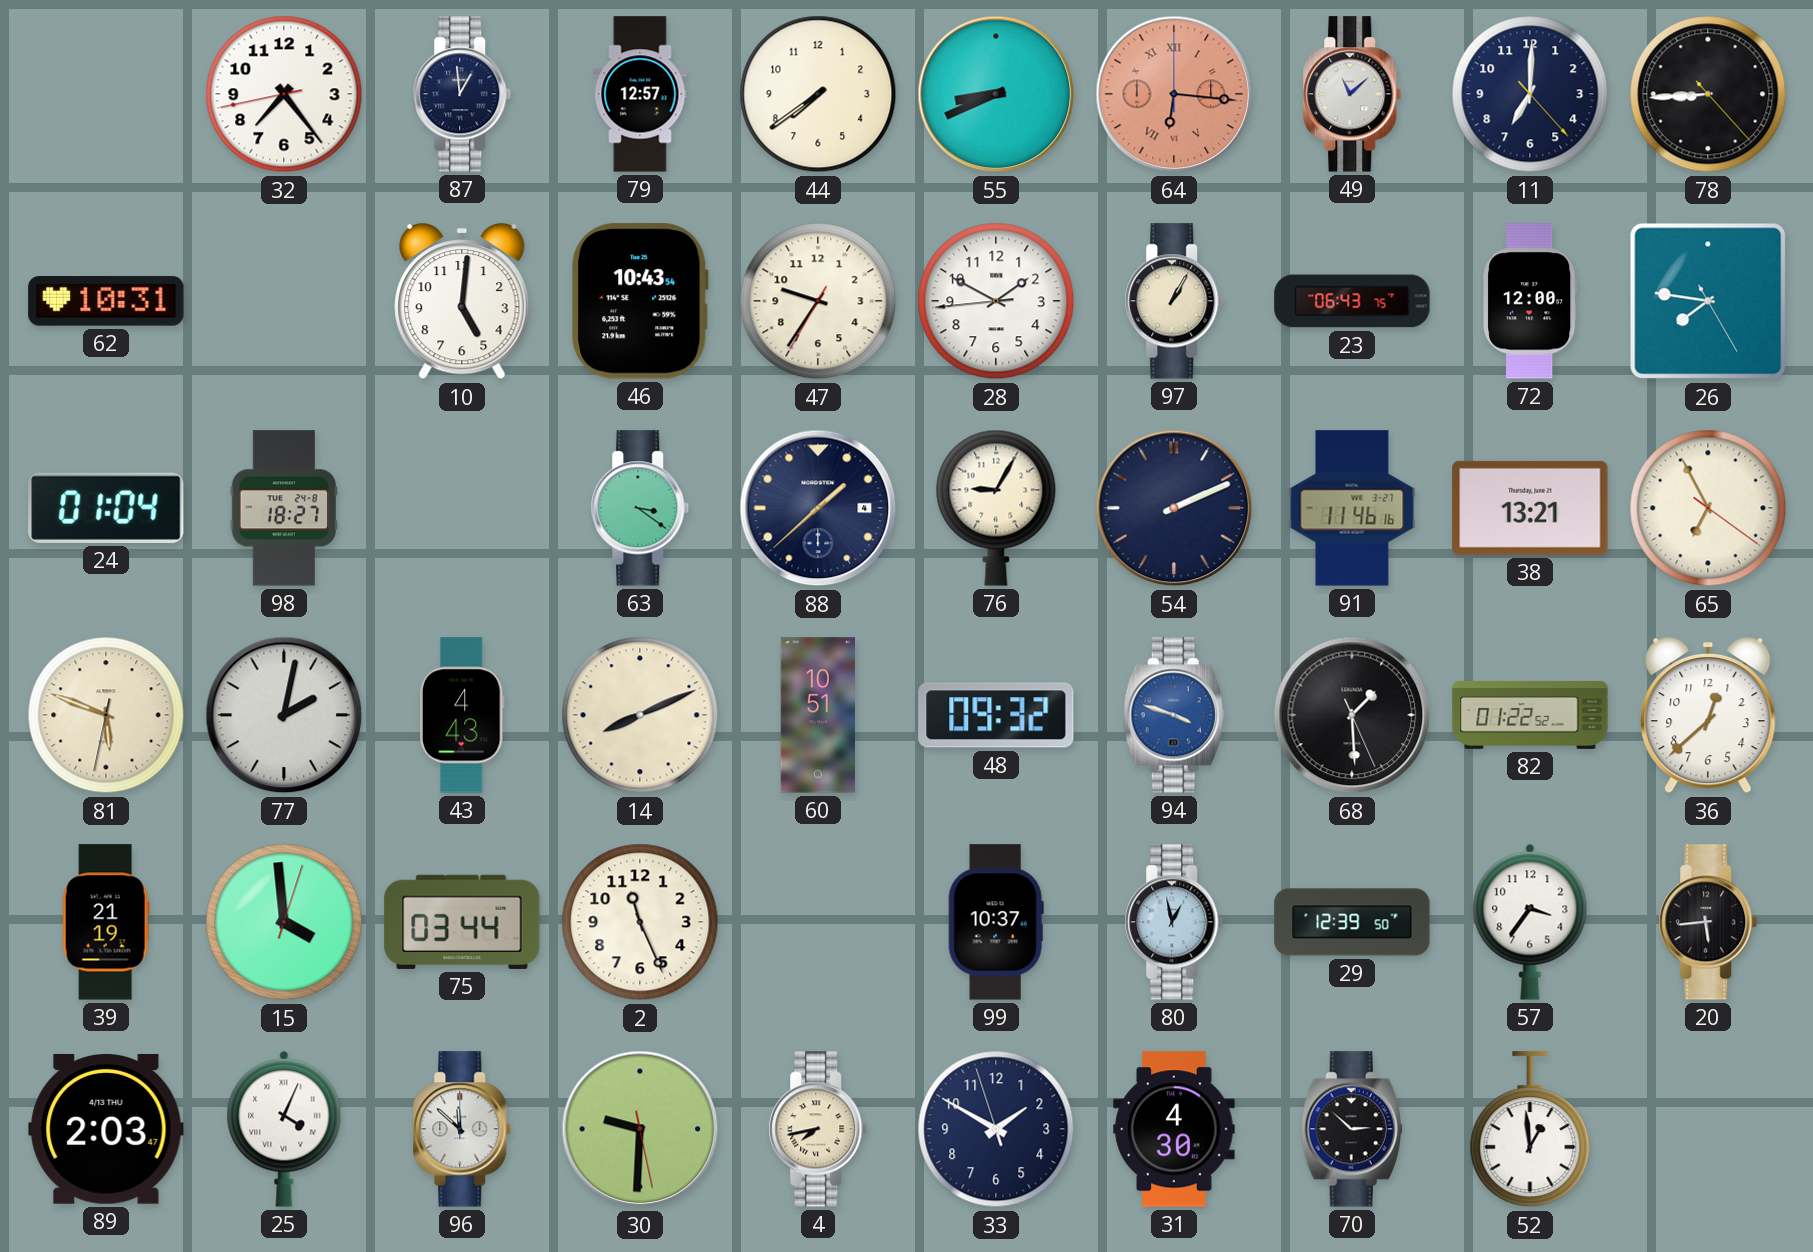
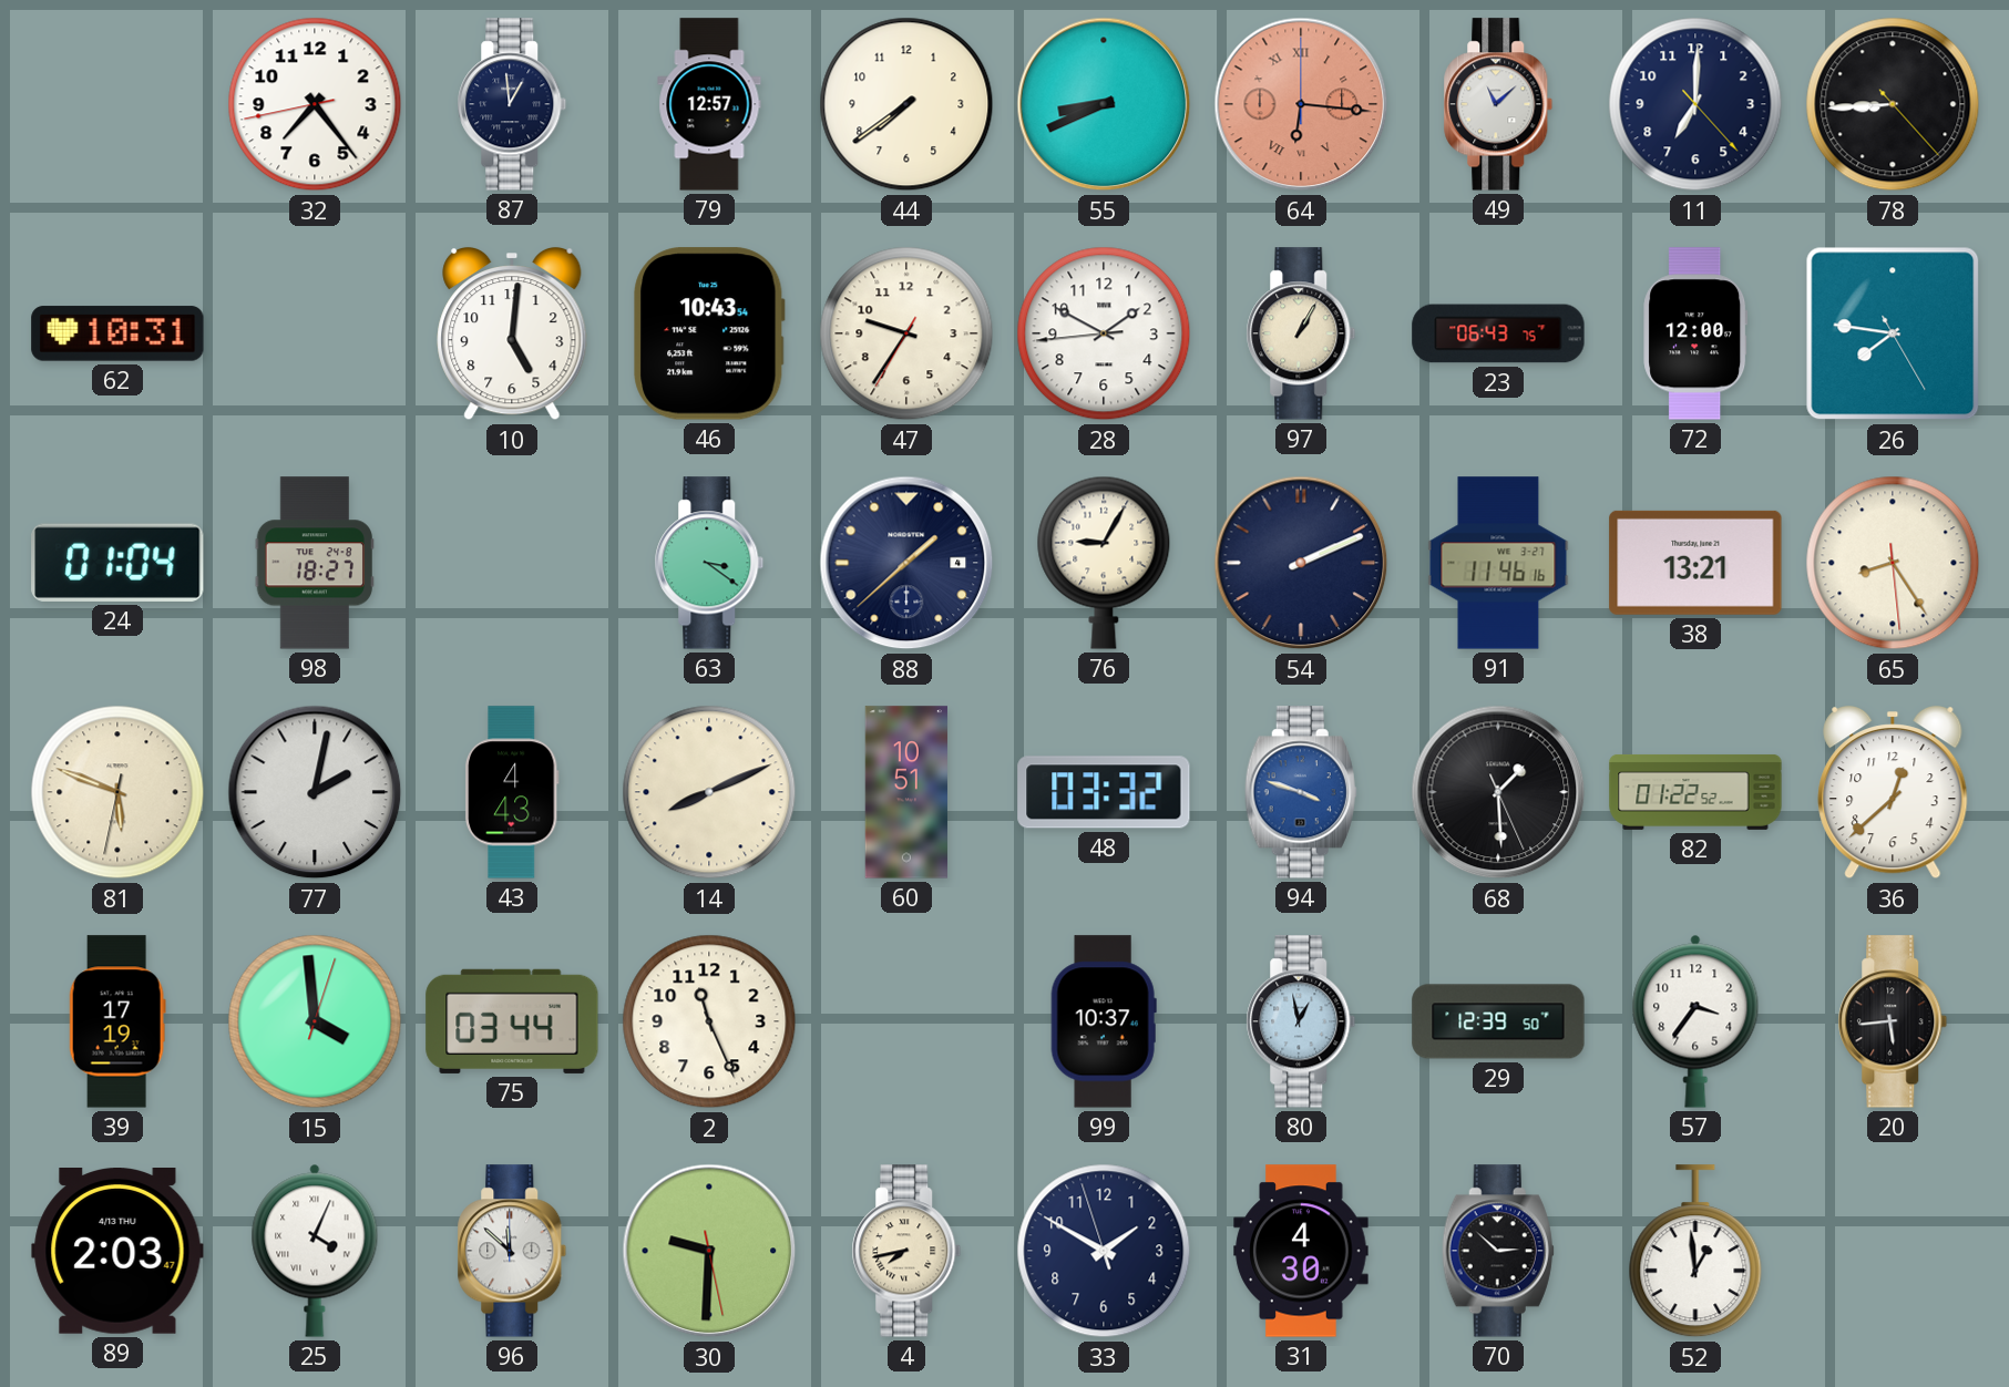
65: 6:55 -> 8:24
48: 09:32 -> 03:32
39: 21:19 -> 17:19
